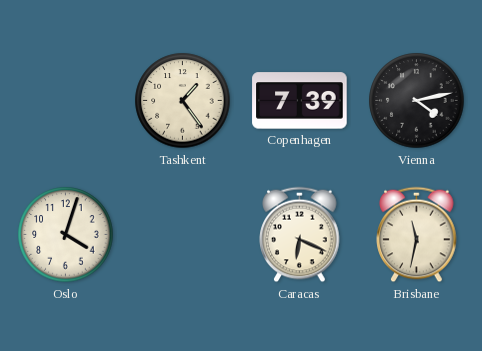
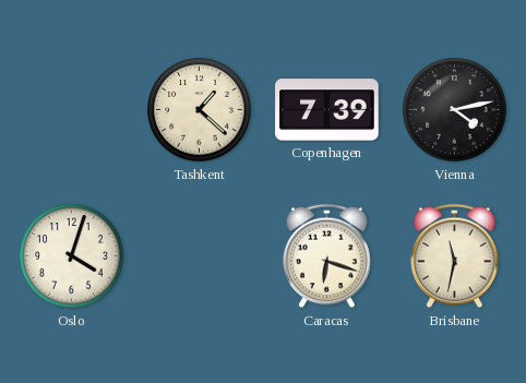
Tashkent: 1:24 -> 1:22
Caracas: 6:19 -> 6:18
